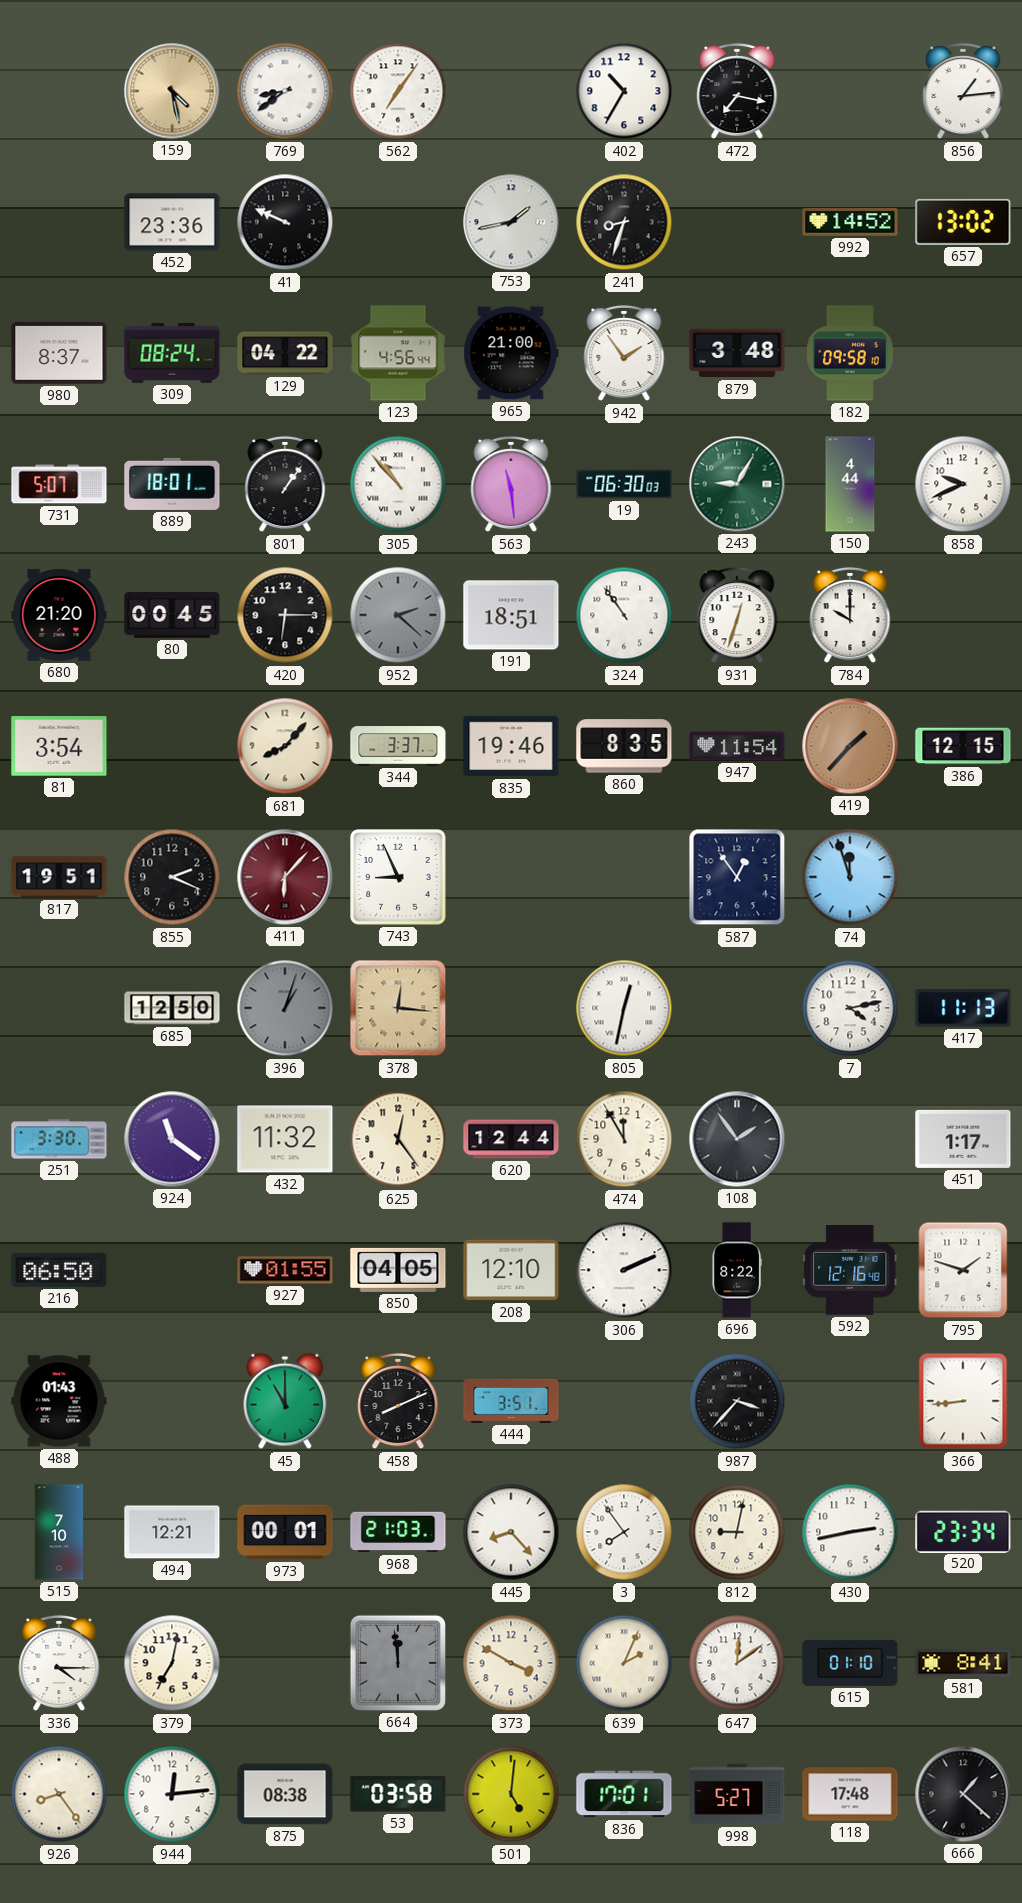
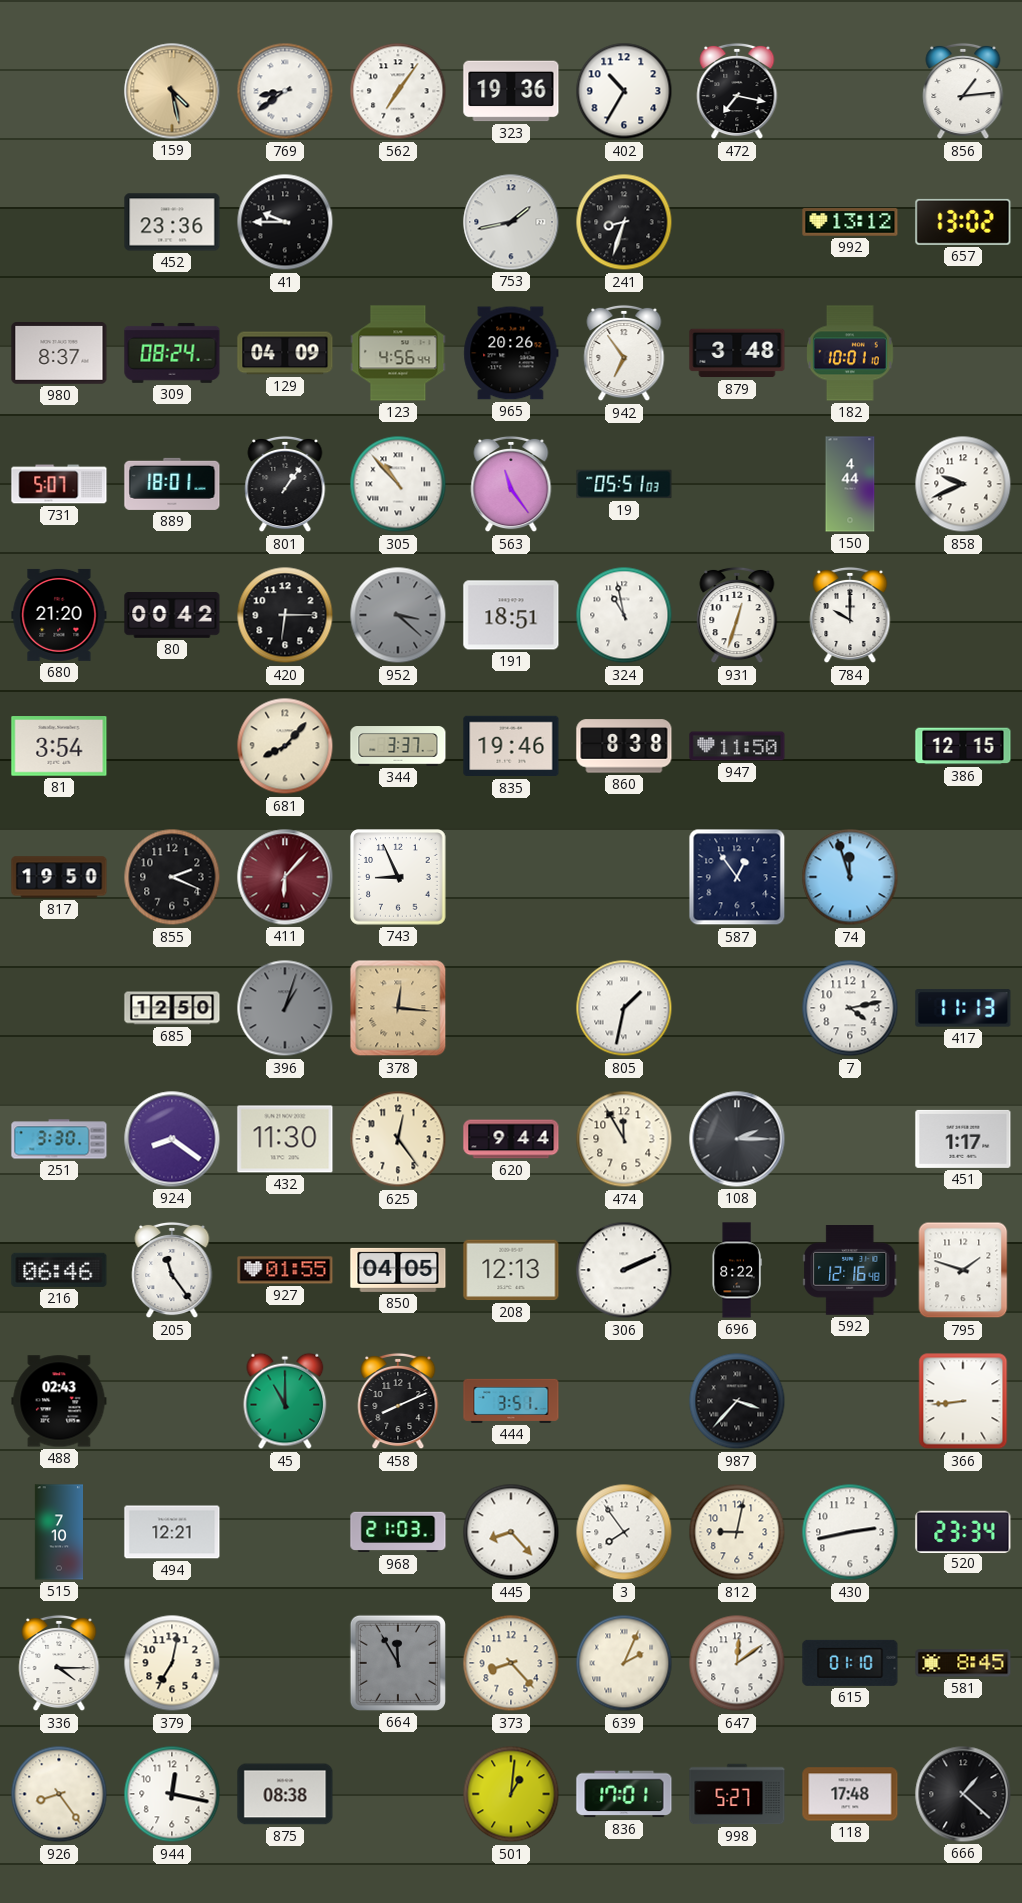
323: none -> 19:36
41: 9:49 -> 9:45
992: 14:52 -> 13:12
129: 04:22 -> 04:09
965: 21:00 -> 20:26
942: 1:54 -> 6:54
182: 09:58 -> 10:01
563: 11:29 -> 11:24
19: 06:30 -> 05:51
243: 9:05 -> none
80: 00:45 -> 00:42
952: 2:22 -> 3:22
324: 10:54 -> 10:58
860: 8:35 -> 8:38
947: 11:54 -> 11:50
419: 1:37 -> none
817: 19:51 -> 19:50
805: 12:32 -> 1:32
924: 11:21 -> 8:21
432: 11:32 -> 11:30
620: 12:44 -> 9:44
108: 1:54 -> 2:15
216: 06:50 -> 06:46
205: none -> 11:24
208: 12:10 -> 12:13
488: 01:43 -> 02:43
973: 00:01 -> none
664: 11:59 -> 11:55
373: 3:50 -> 8:23
581: 8:41 -> 8:45
944: 12:14 -> 12:17
53: 03:58 -> none
501: 5:01 -> 1:01
